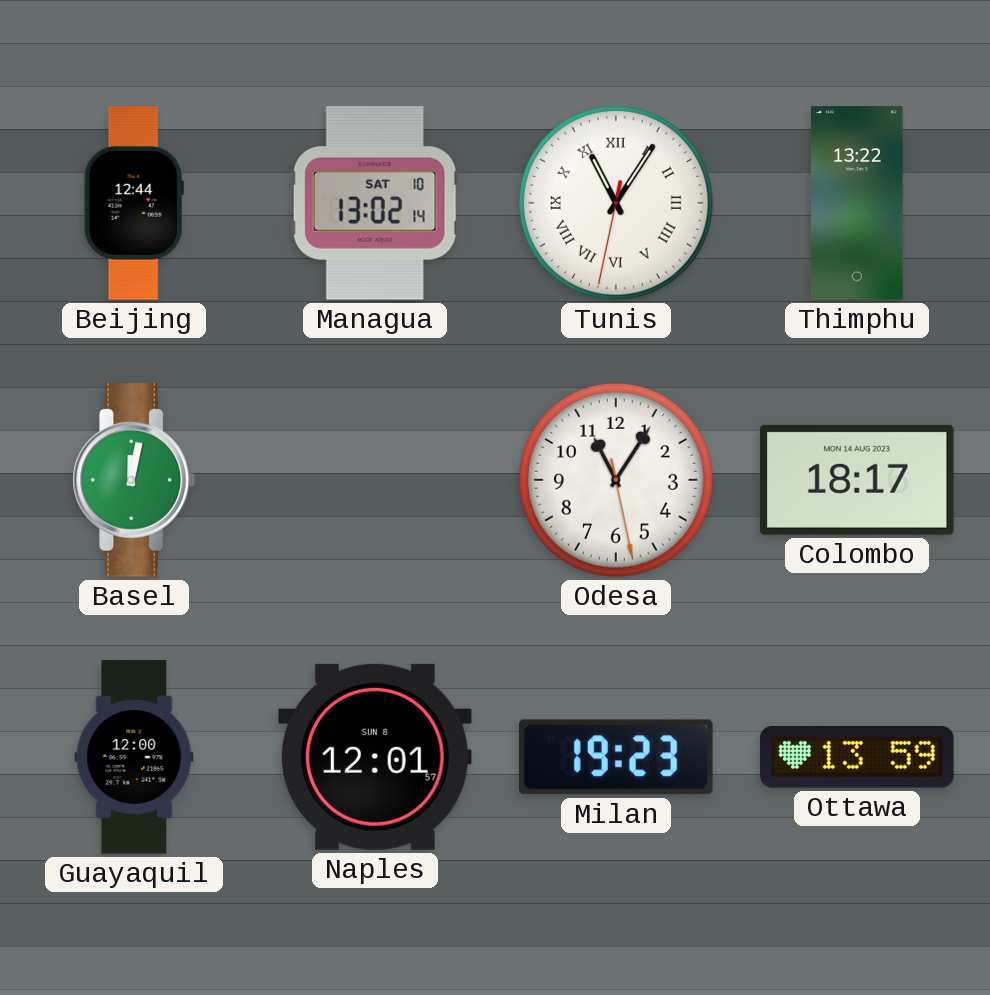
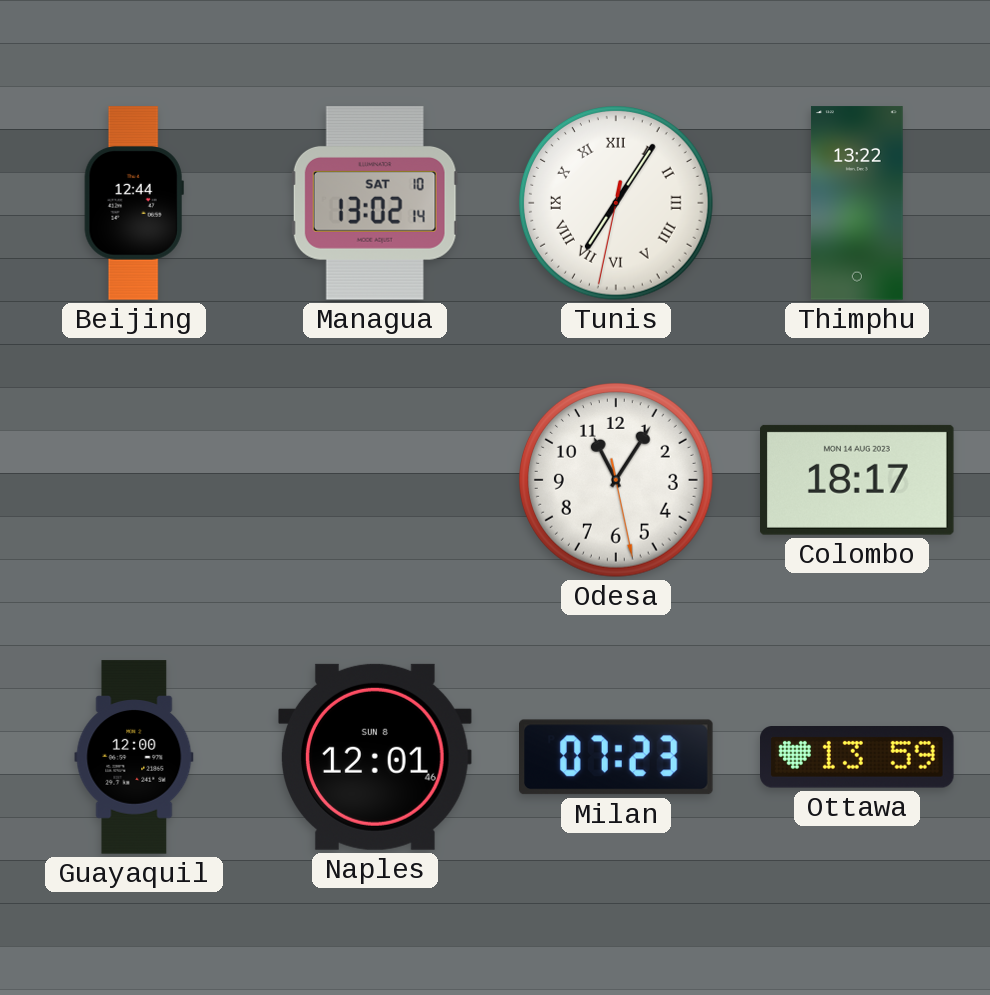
Tunis: 11:05 -> 7:05
Basel: 12:02 -> none
Naples: 12:01:57 -> 12:01:46
Milan: 19:23 -> 07:23
